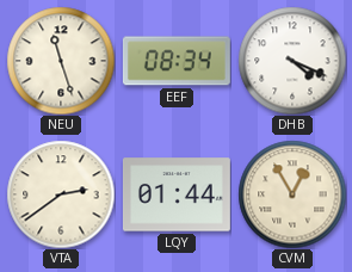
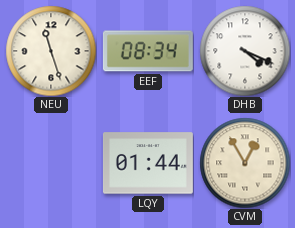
VTA: 2:39 -> none
